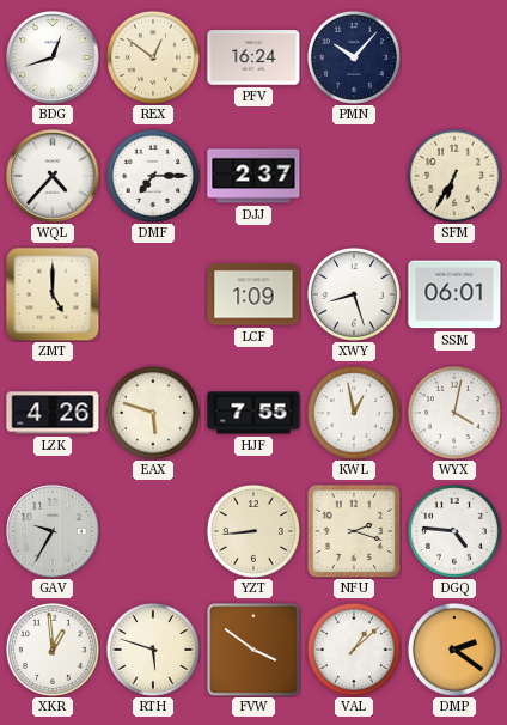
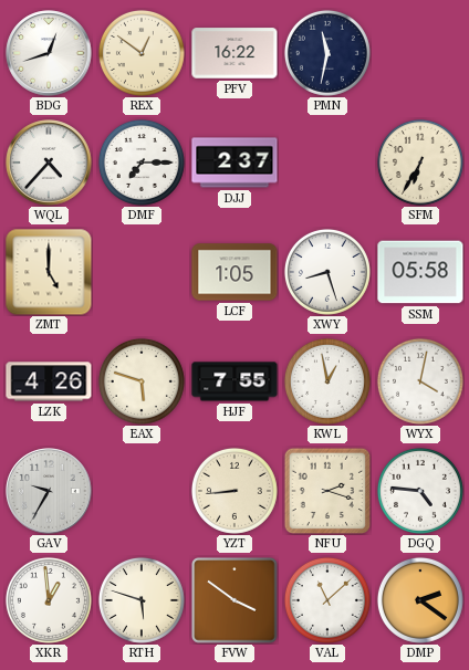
PFV: 16:24 -> 16:22
PMN: 10:07 -> 11:32
LCF: 1:09 -> 1:05
SSM: 06:01 -> 05:58
VAL: 1:08 -> 11:08
